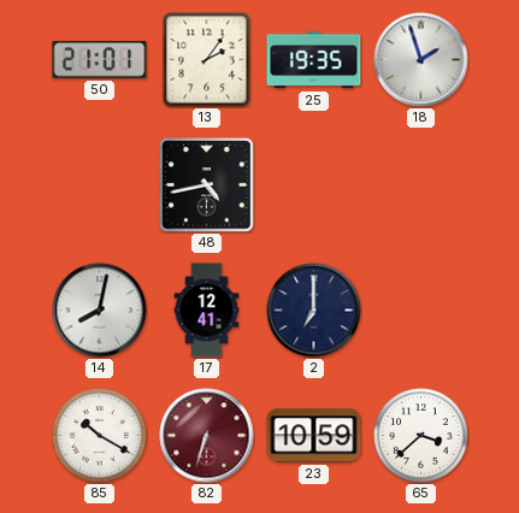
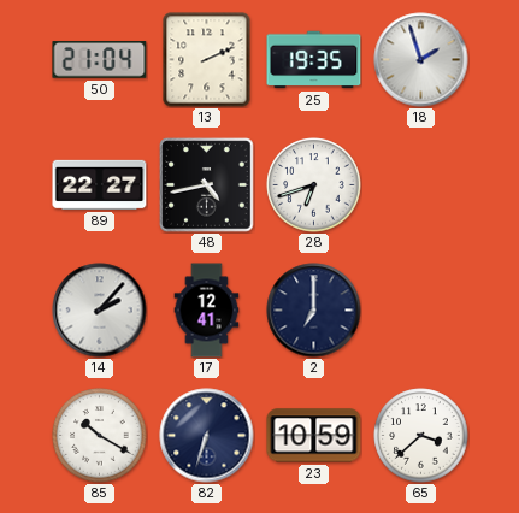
50: 21:01 -> 21:04
13: 2:06 -> 2:11
89: none -> 22:27
28: none -> 6:42
14: 8:02 -> 2:07
82 dial: burgundy -> navy
